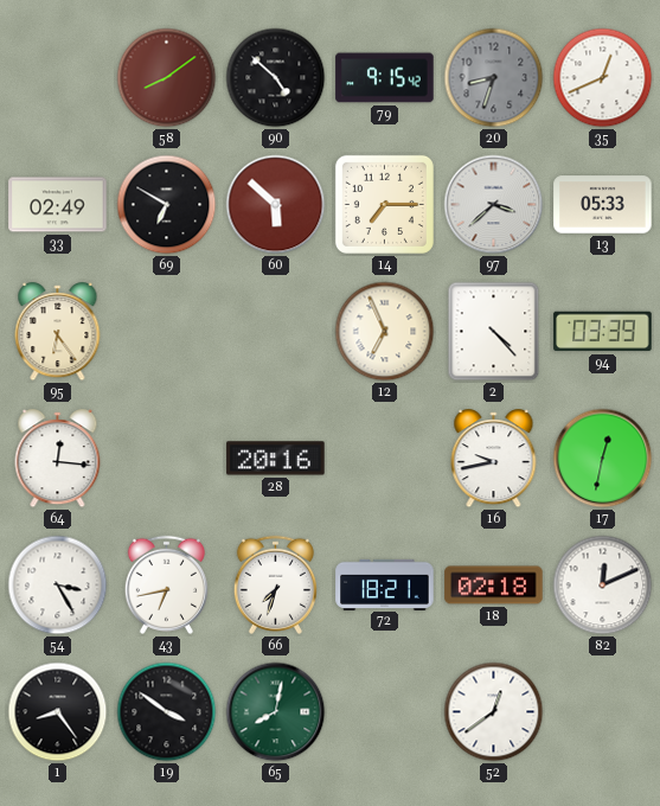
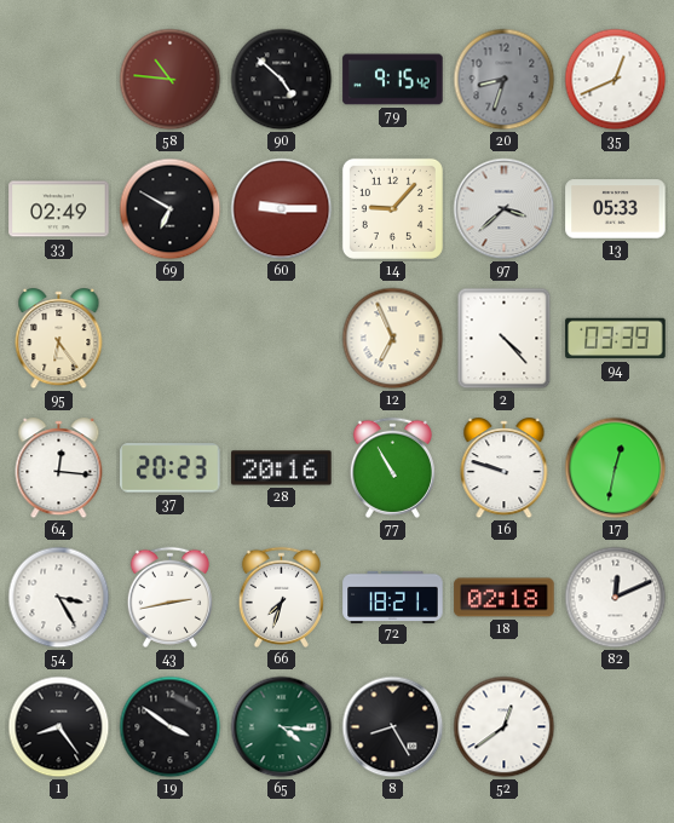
58: 8:09 -> 10:46
60: 5:52 -> 9:15
14: 7:15 -> 9:07
37: none -> 20:23
77: none -> 10:55
16: 9:43 -> 9:48
43: 6:43 -> 2:43
65: 8:02 -> 4:16
8: none -> 8:25
